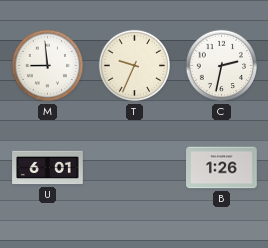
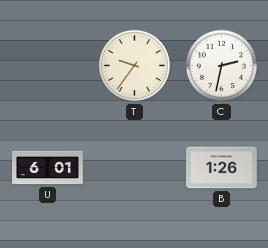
M: 8:59 -> none
T: 9:34 -> 9:36
